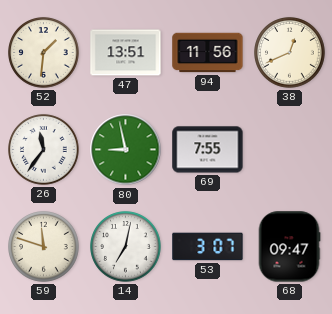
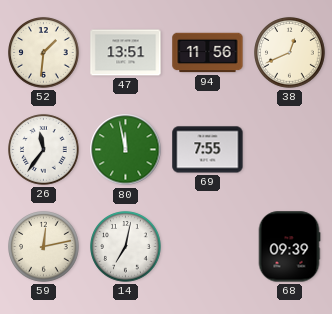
80: 8:58 -> 11:58
59: 11:48 -> 12:13
53: 3:07 -> none
68: 09:47 -> 09:39
